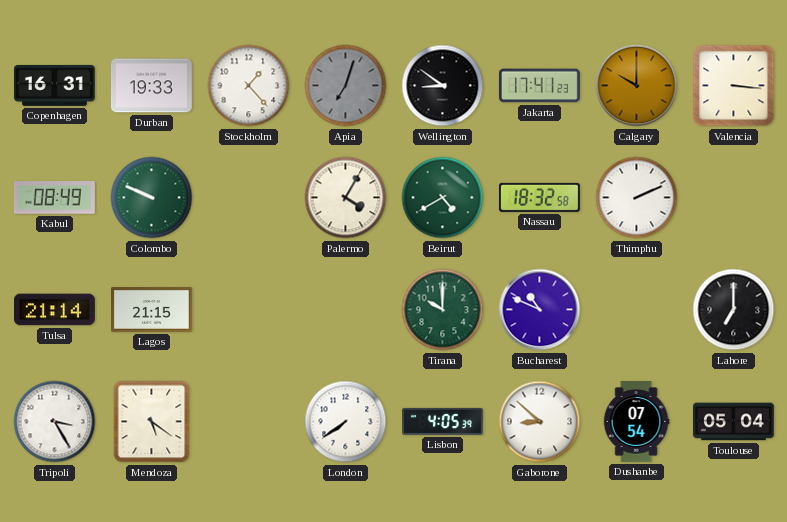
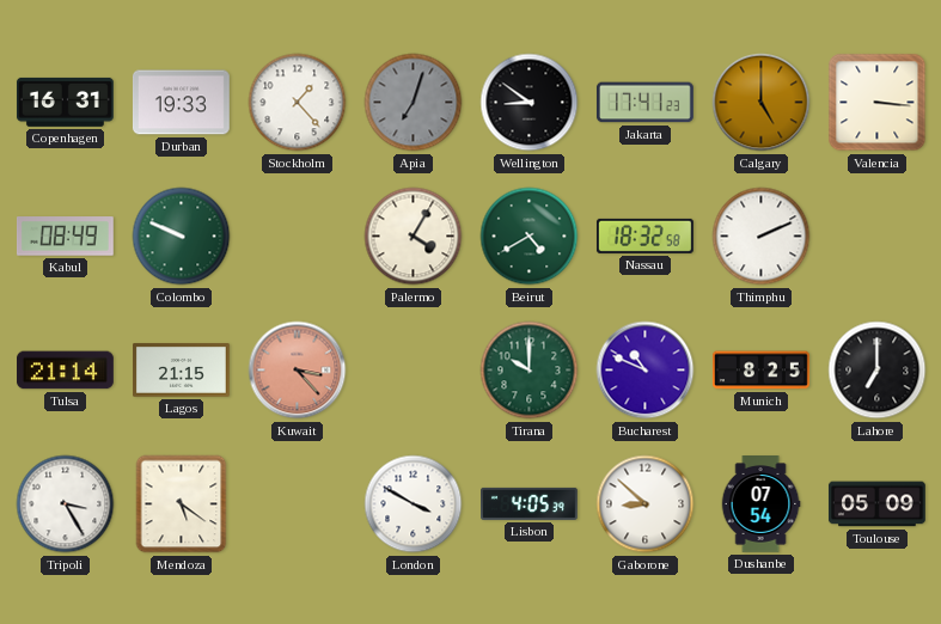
Calgary: 10:00 -> 5:00
Kuwait: none -> 3:23
Munich: none -> 8:25
London: 7:39 -> 3:50
Toulouse: 05:04 -> 05:09
